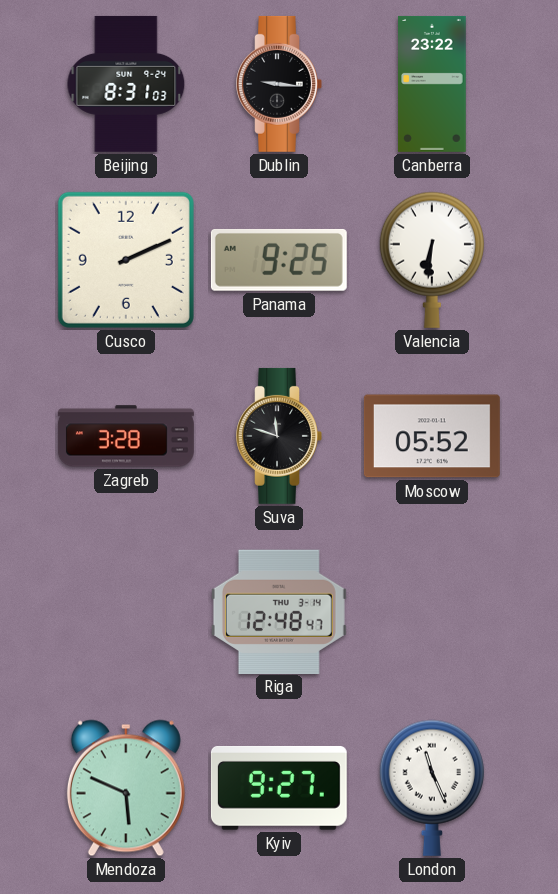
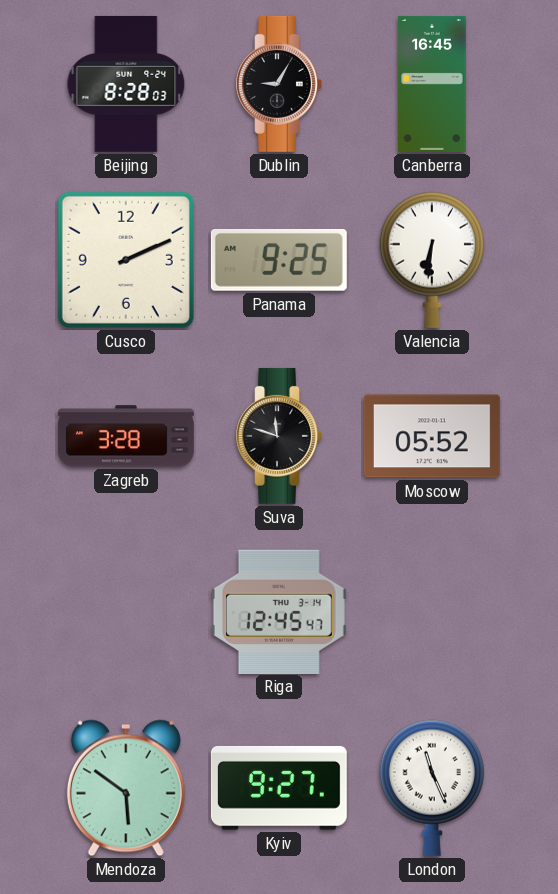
Beijing: 8:31 -> 8:28
Dublin: 9:16 -> 9:05
Canberra: 23:22 -> 16:45
Riga: 12:48 -> 12:45
Mendoza: 5:49 -> 5:51
